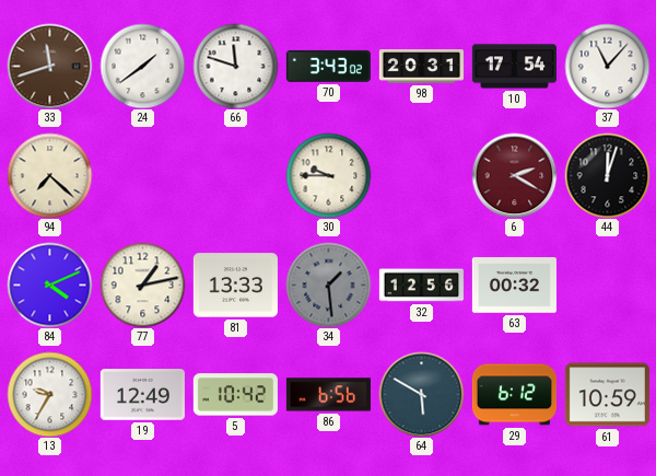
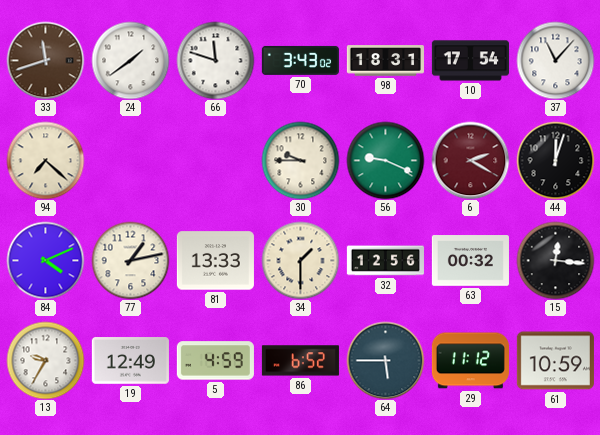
98: 20:31 -> 18:31
56: none -> 9:19
34: 1:29 -> 1:30
34 dial: grey -> cream
15: none -> 12:16
5: 10:42 -> 4:59
86: 6:56 -> 6:52
64: 5:50 -> 5:45
29: 6:12 -> 11:12
